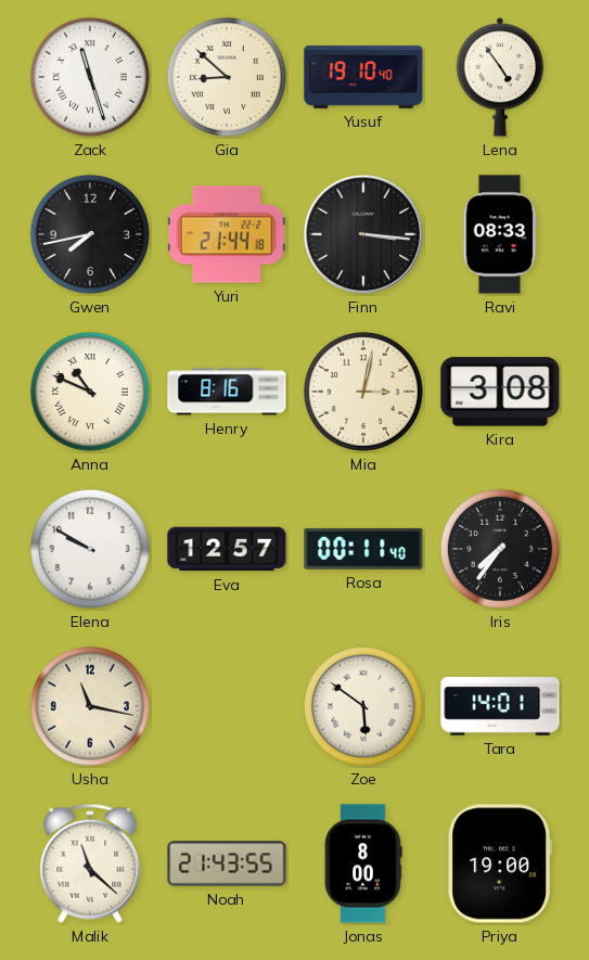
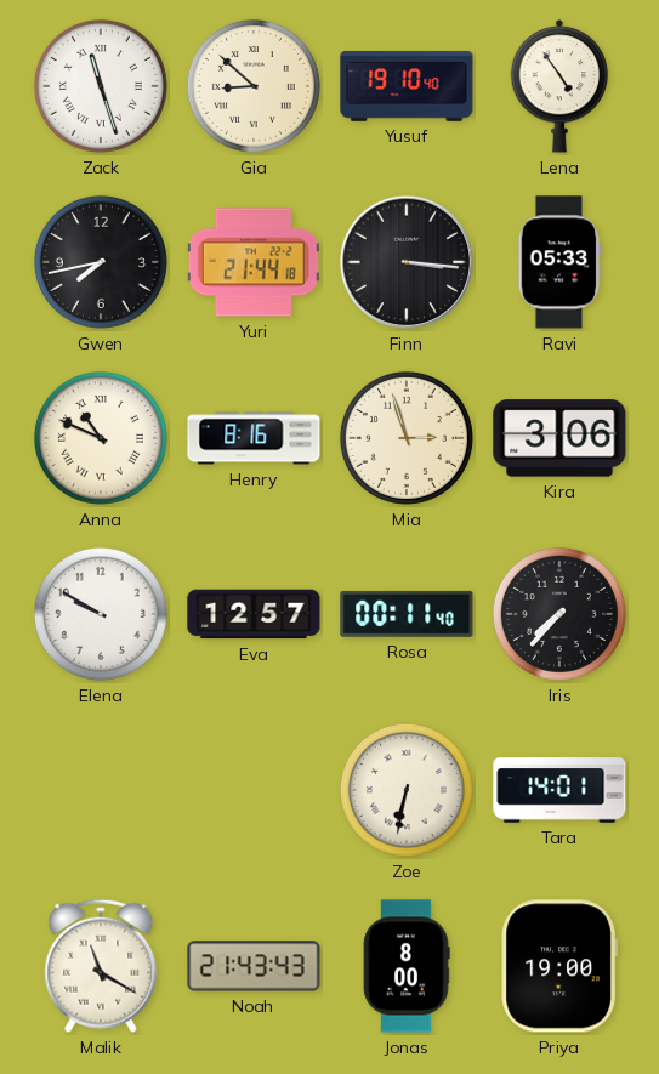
Ravi: 08:33 -> 05:33
Mia: 3:02 -> 2:57
Kira: 3:08 -> 3:06
Iris: 7:36 -> 7:37
Usha: 11:17 -> none
Zoe: 5:51 -> 6:32
Malik: 11:22 -> 11:20
Noah: 21:43:55 -> 21:43:43
